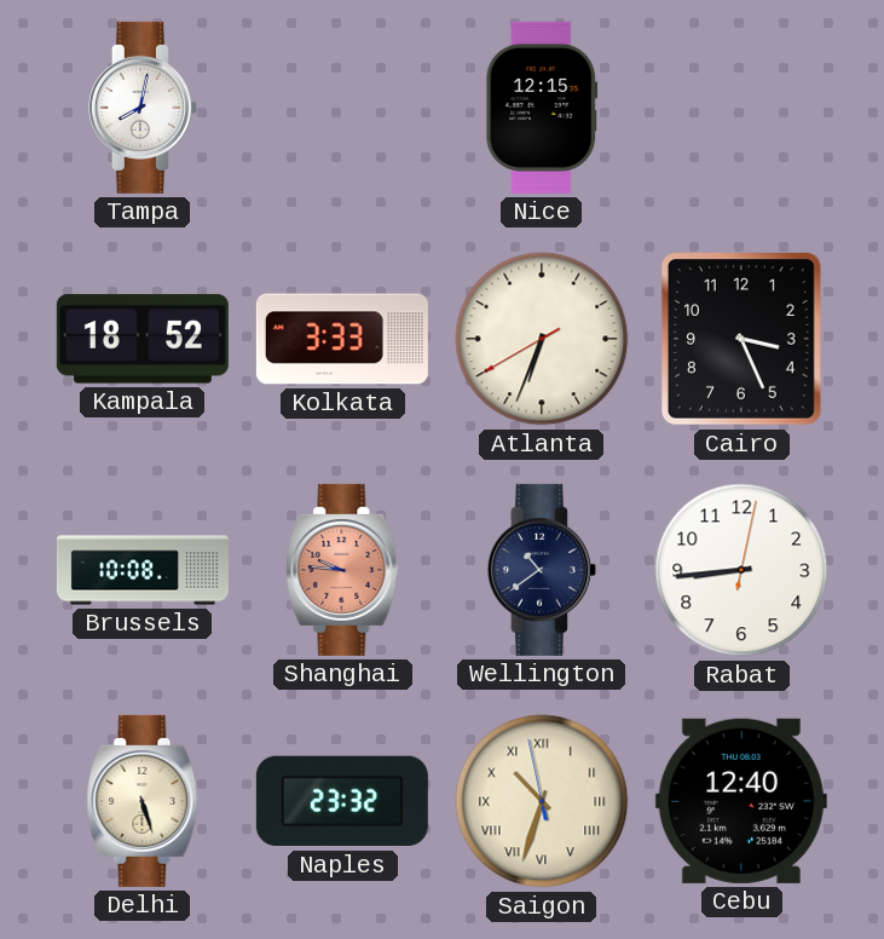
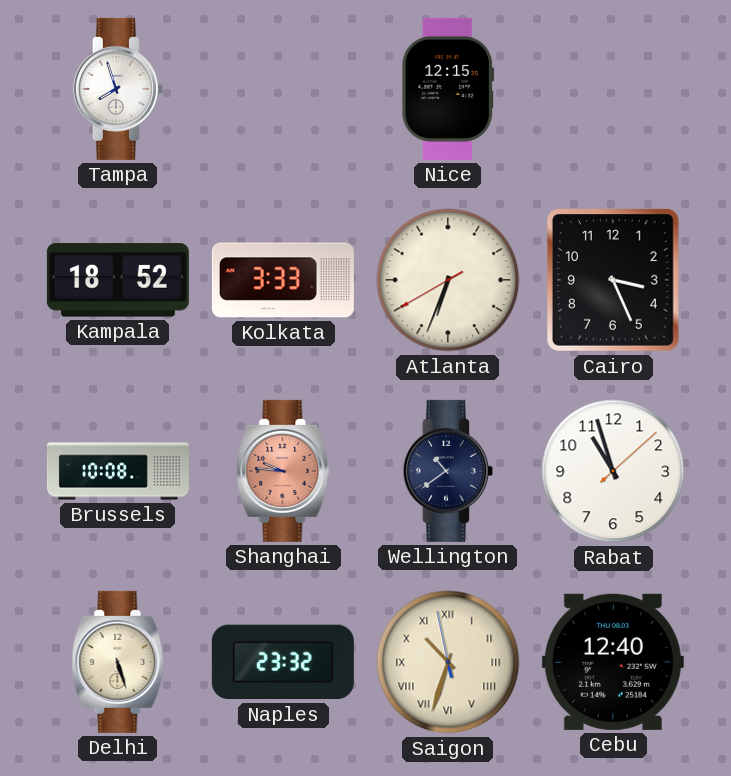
Tampa: 8:02 -> 7:57
Rabat: 8:44 -> 10:57
